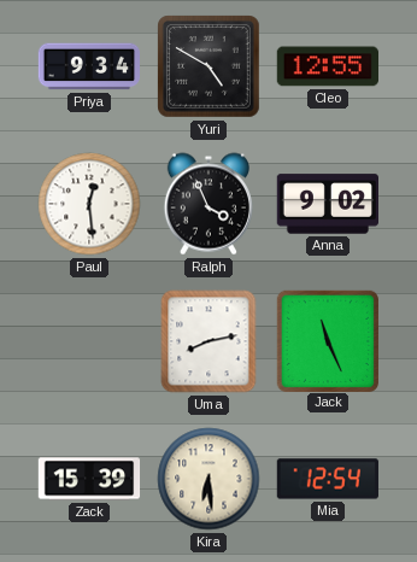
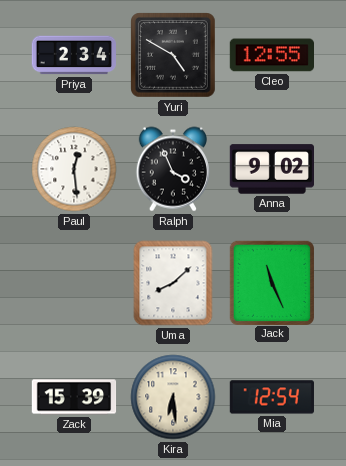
Priya: 9:34 -> 2:34
Uma: 8:13 -> 8:08
